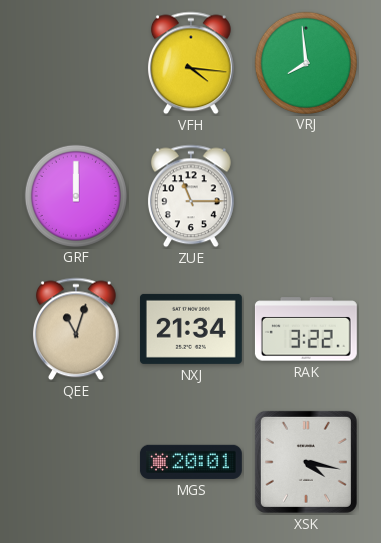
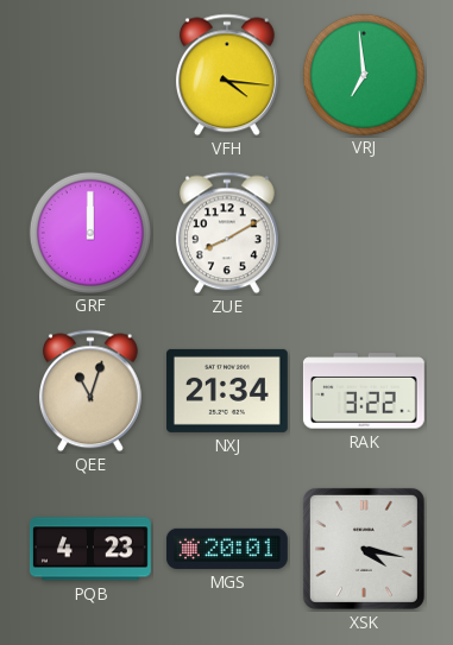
VRJ: 7:59 -> 6:59
ZUE: 11:15 -> 8:10
PQB: none -> 4:23
